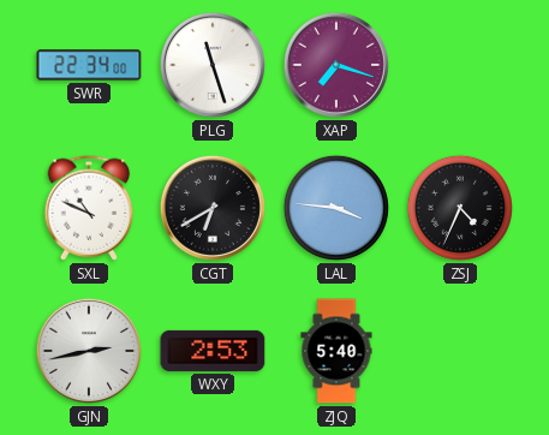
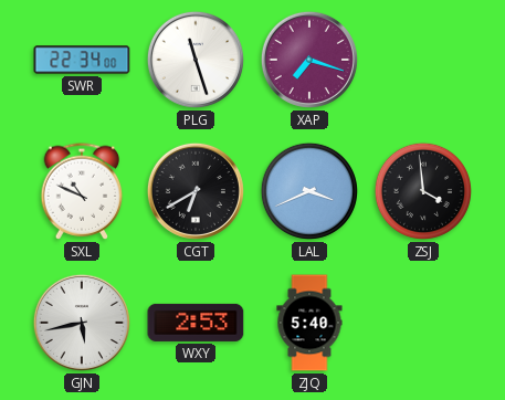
LAL: 3:46 -> 3:41
ZSJ: 4:34 -> 3:59
GJN: 2:43 -> 5:43
